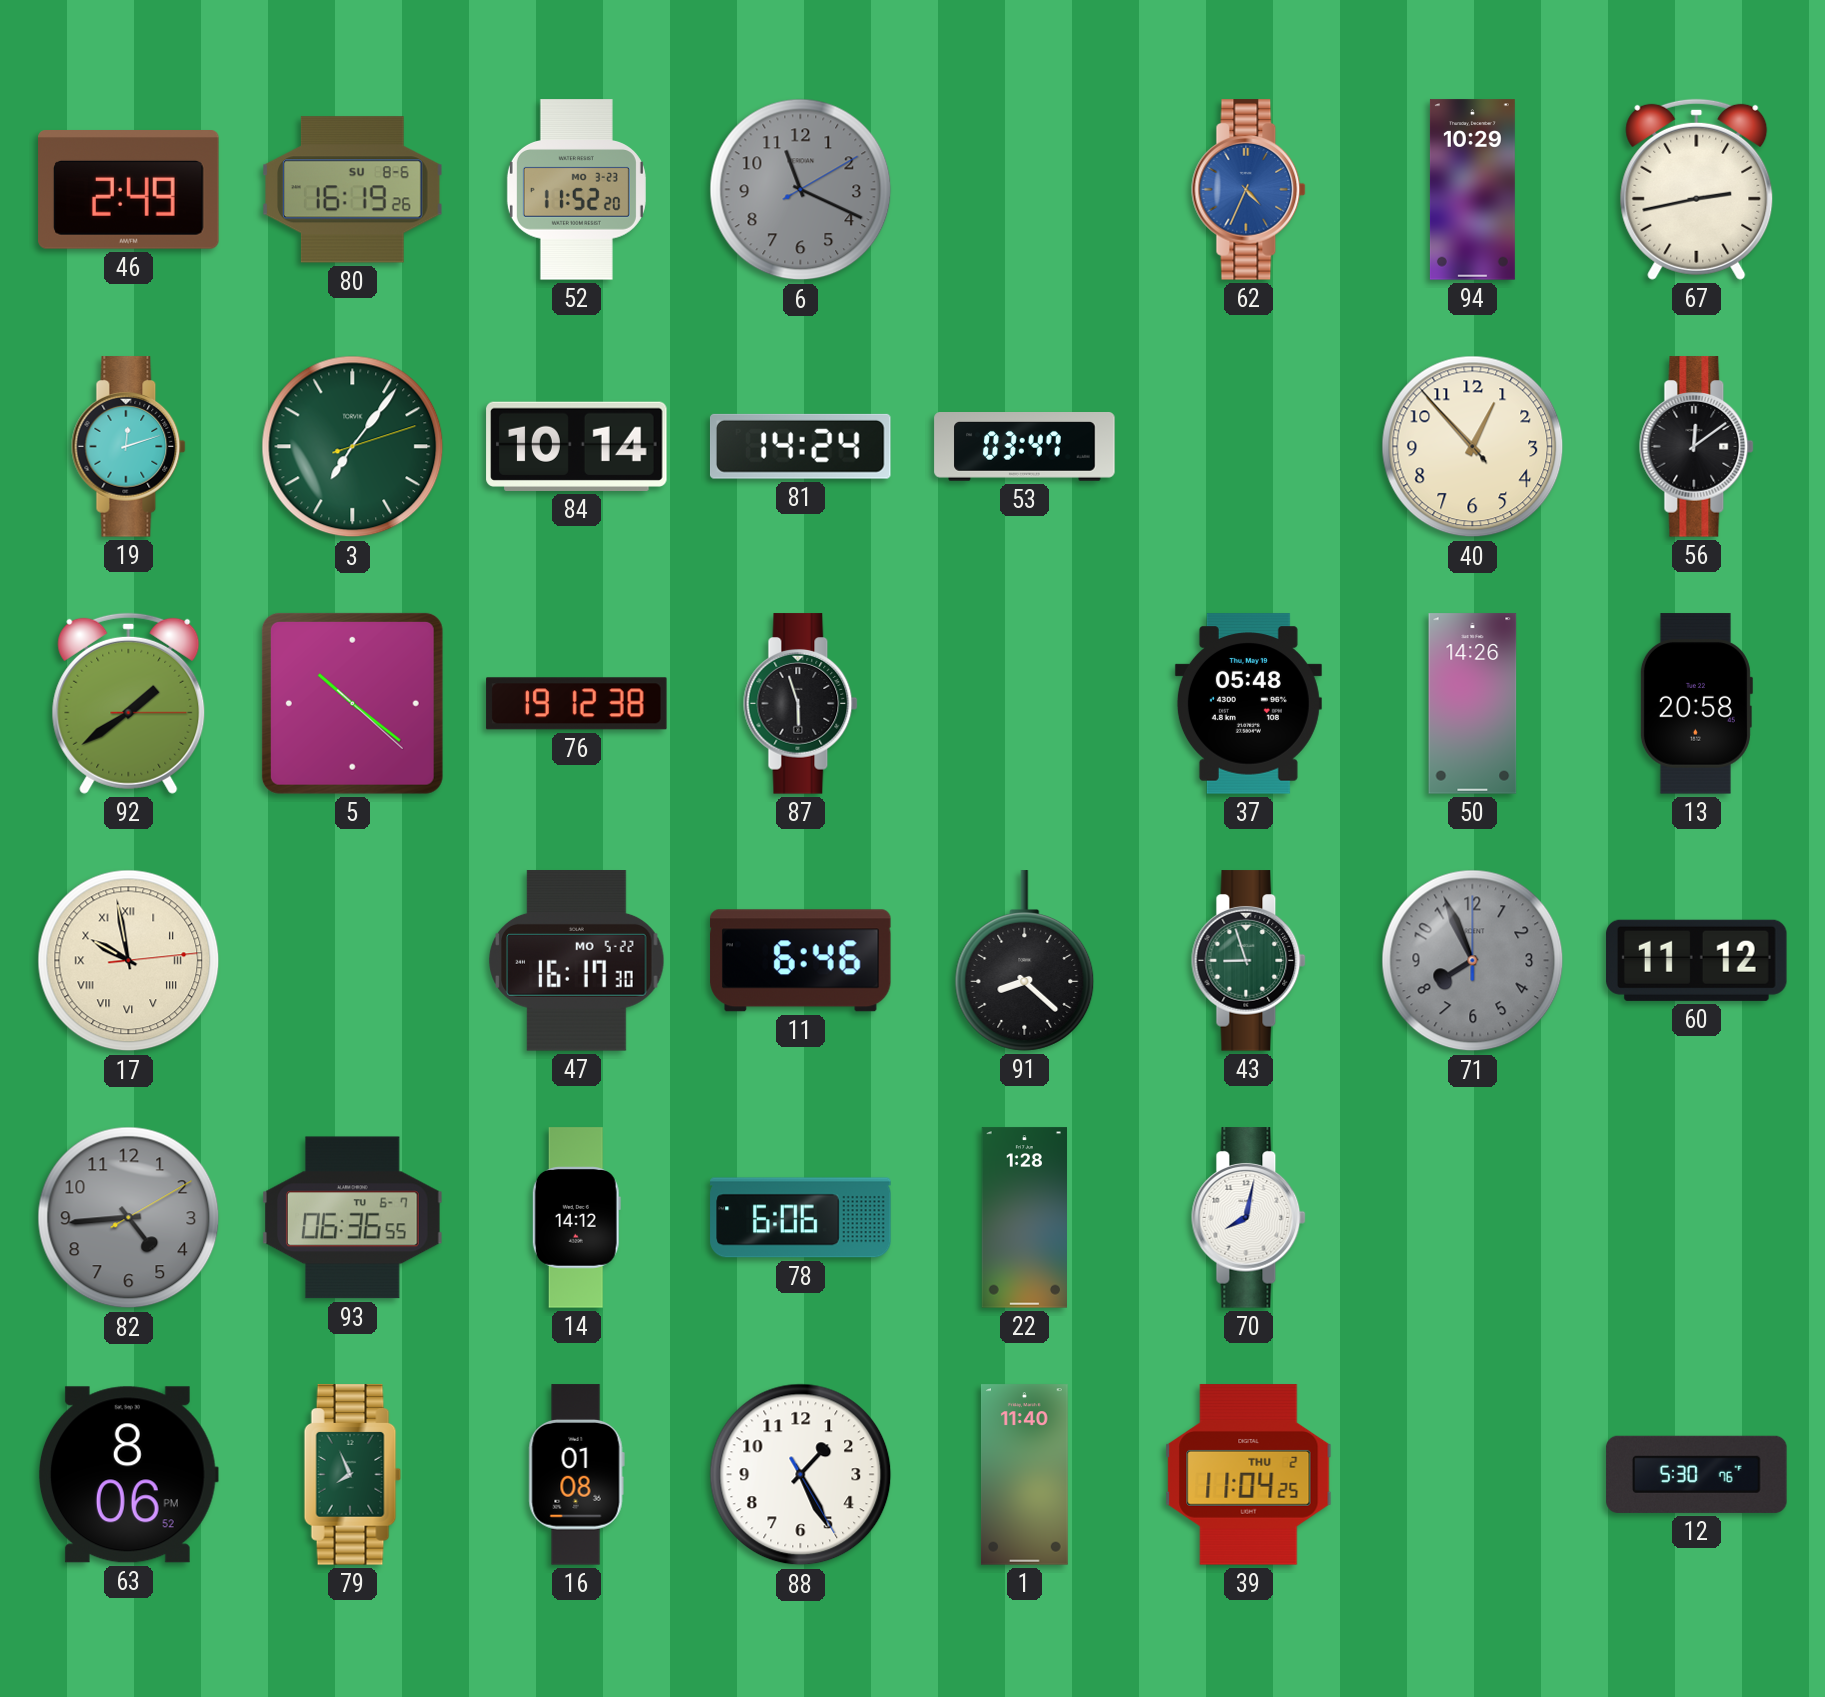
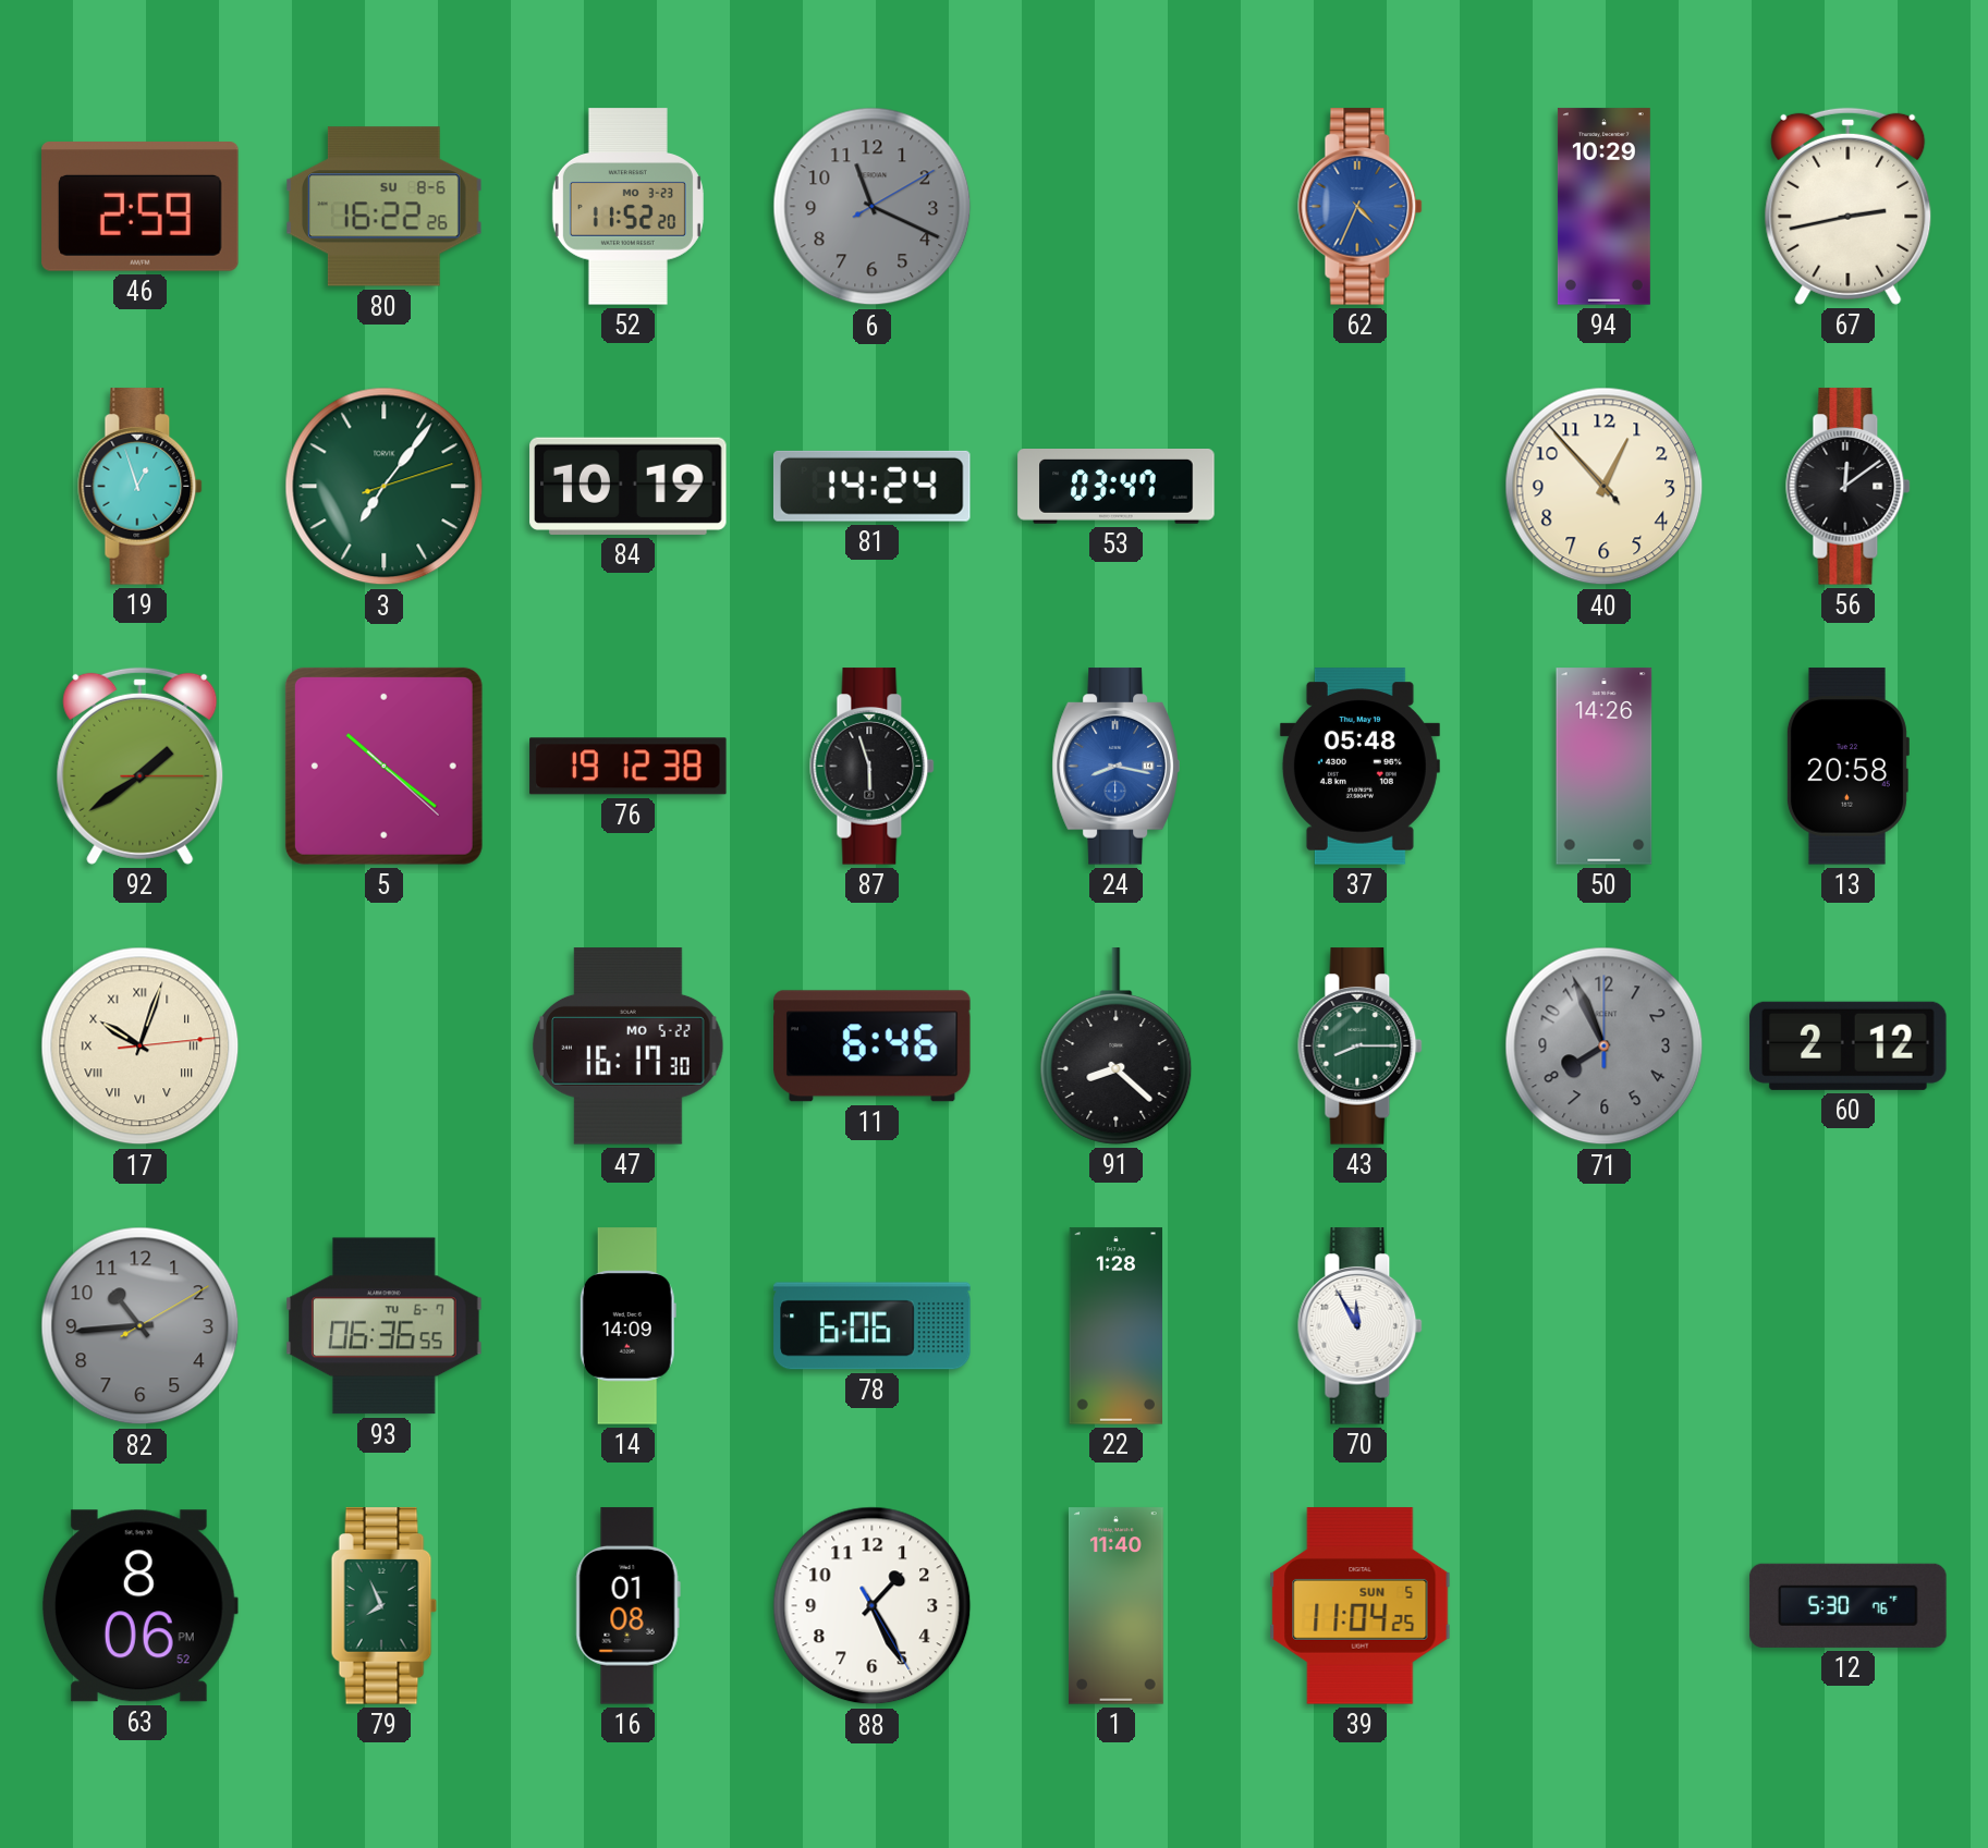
46: 2:49 -> 2:59
80: 16:19 -> 16:22
19: 12:12 -> 12:57
84: 10:14 -> 10:19
24: none -> 8:17
17: 9:58 -> 10:03
43: 8:57 -> 8:15
60: 11:12 -> 2:12
82: 4:44 -> 10:44
14: 14:12 -> 14:09
70: 8:02 -> 11:55
39 date: THU 2 -> SUN 5
